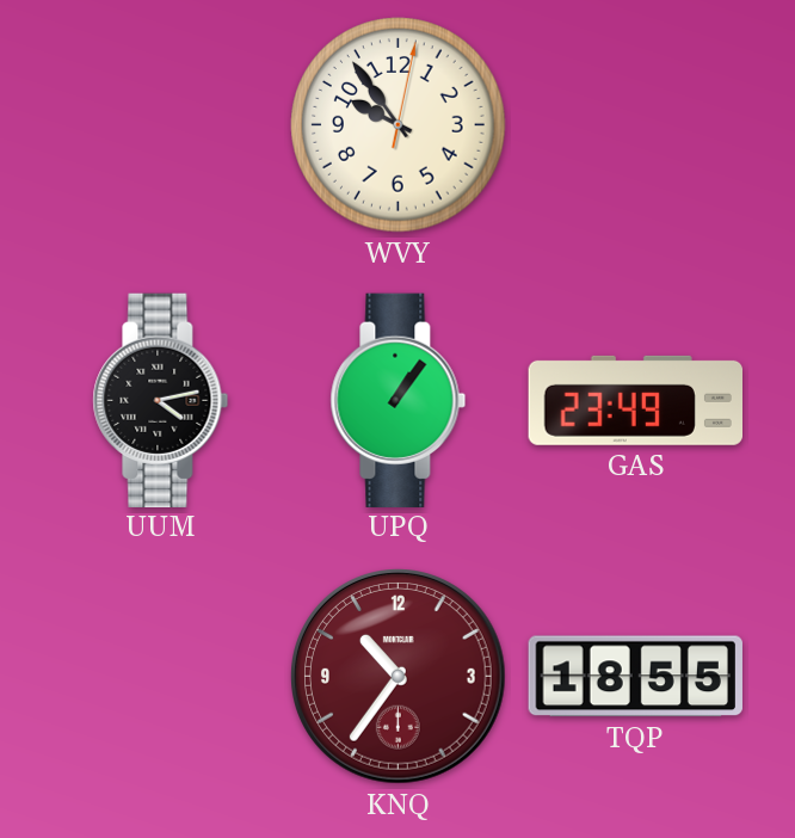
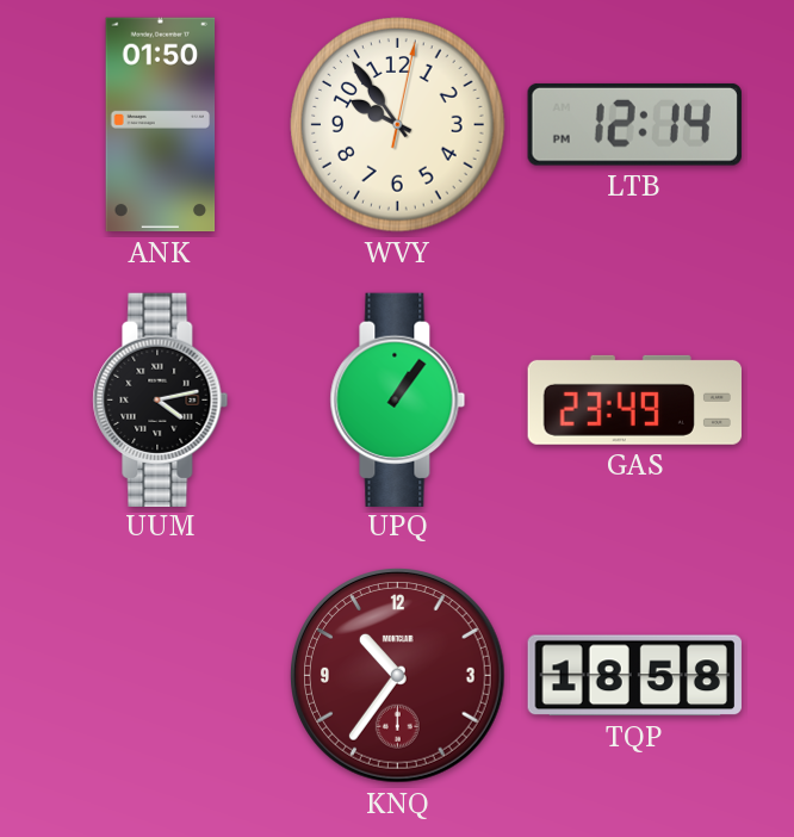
ANK: none -> 01:50
LTB: none -> 12:14
TQP: 18:55 -> 18:58
